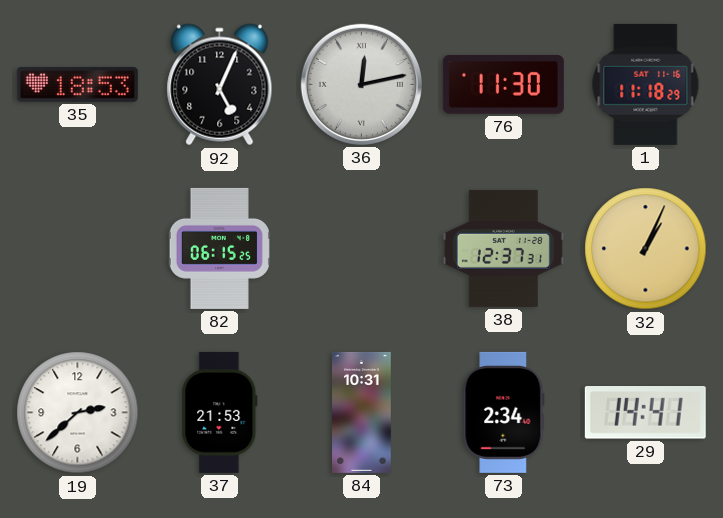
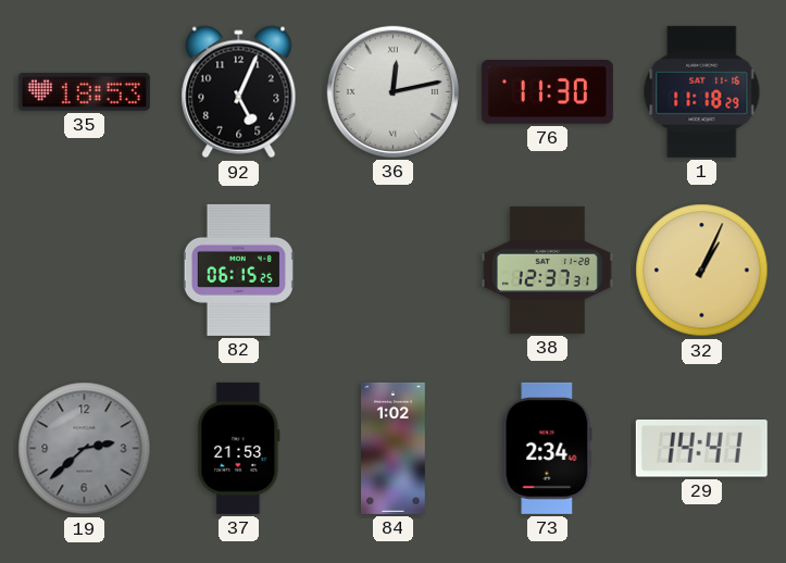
19 dial: white -> grey
84: 10:31 -> 1:02
